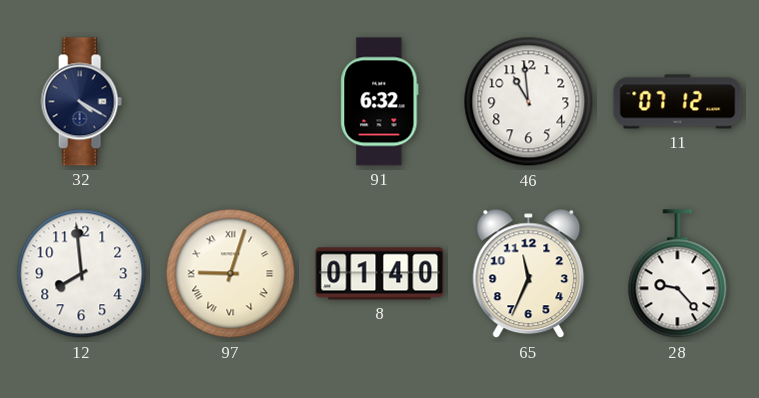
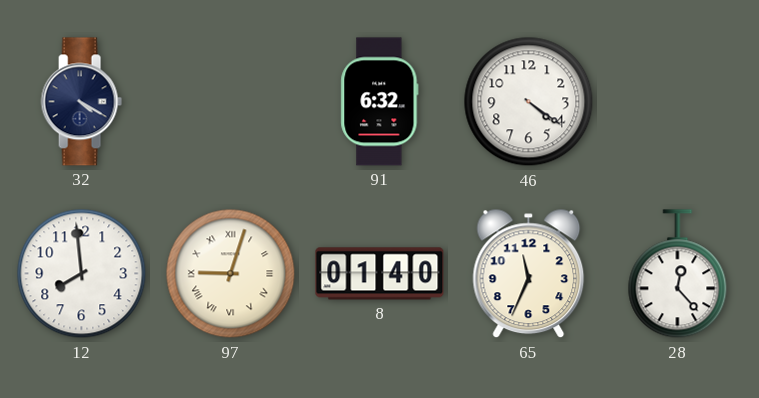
46: 10:59 -> 4:21
11: 07:12 -> none
28: 9:23 -> 12:23
